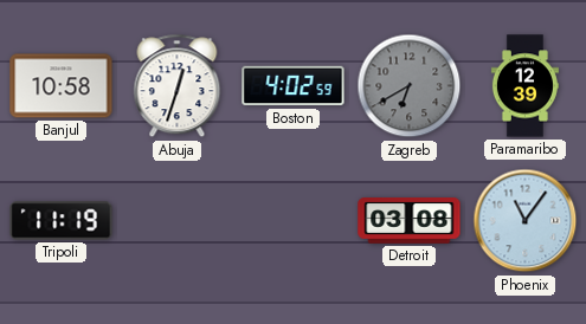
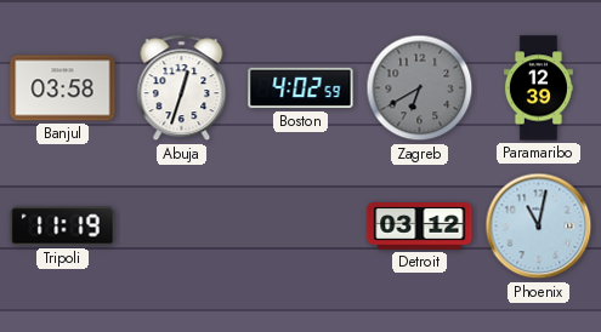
Banjul: 10:58 -> 03:58
Detroit: 03:08 -> 03:12
Phoenix: 11:06 -> 11:02
